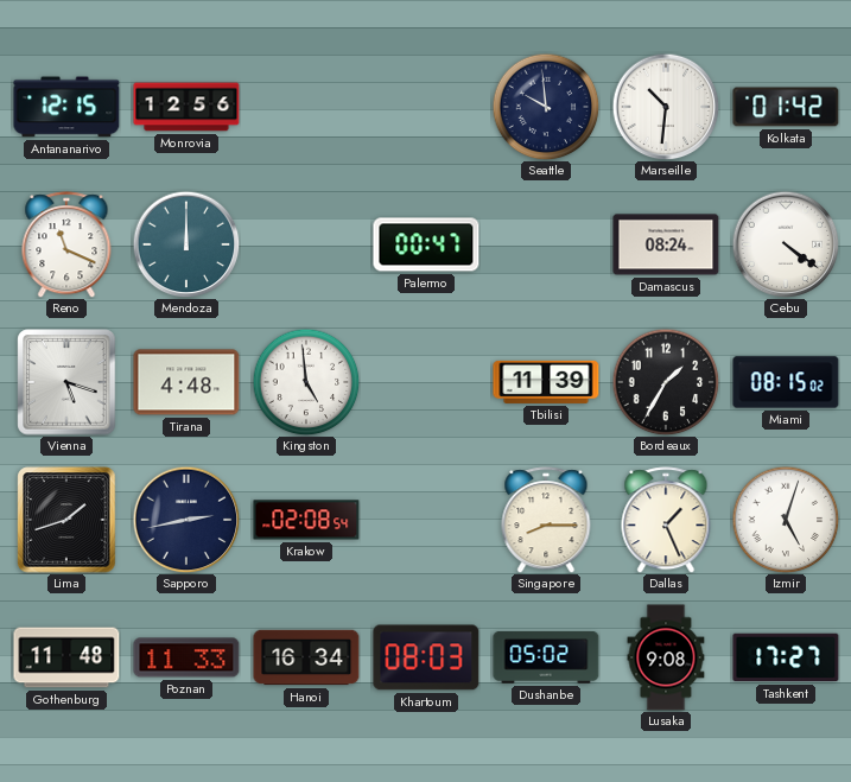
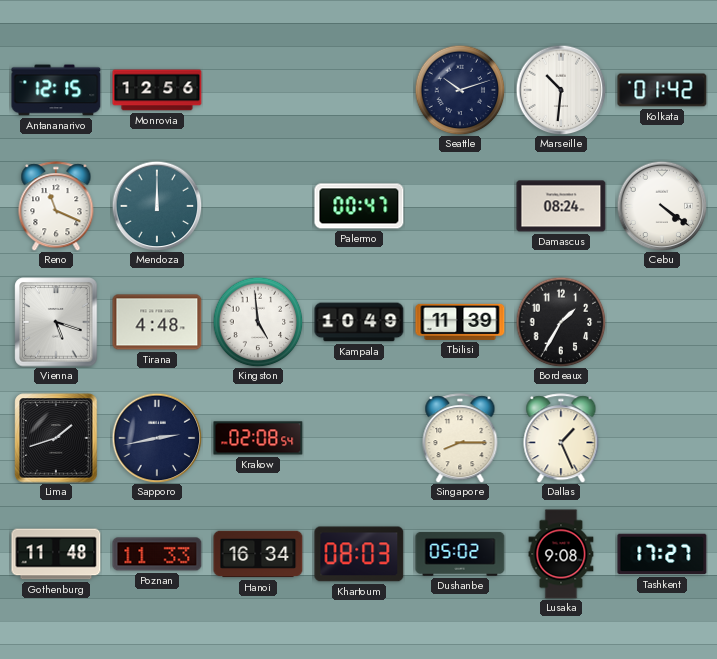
Seattle: 9:59 -> 10:12
Kampala: none -> 10:49
Miami: 08:15 -> none
Izmir: 5:03 -> none
